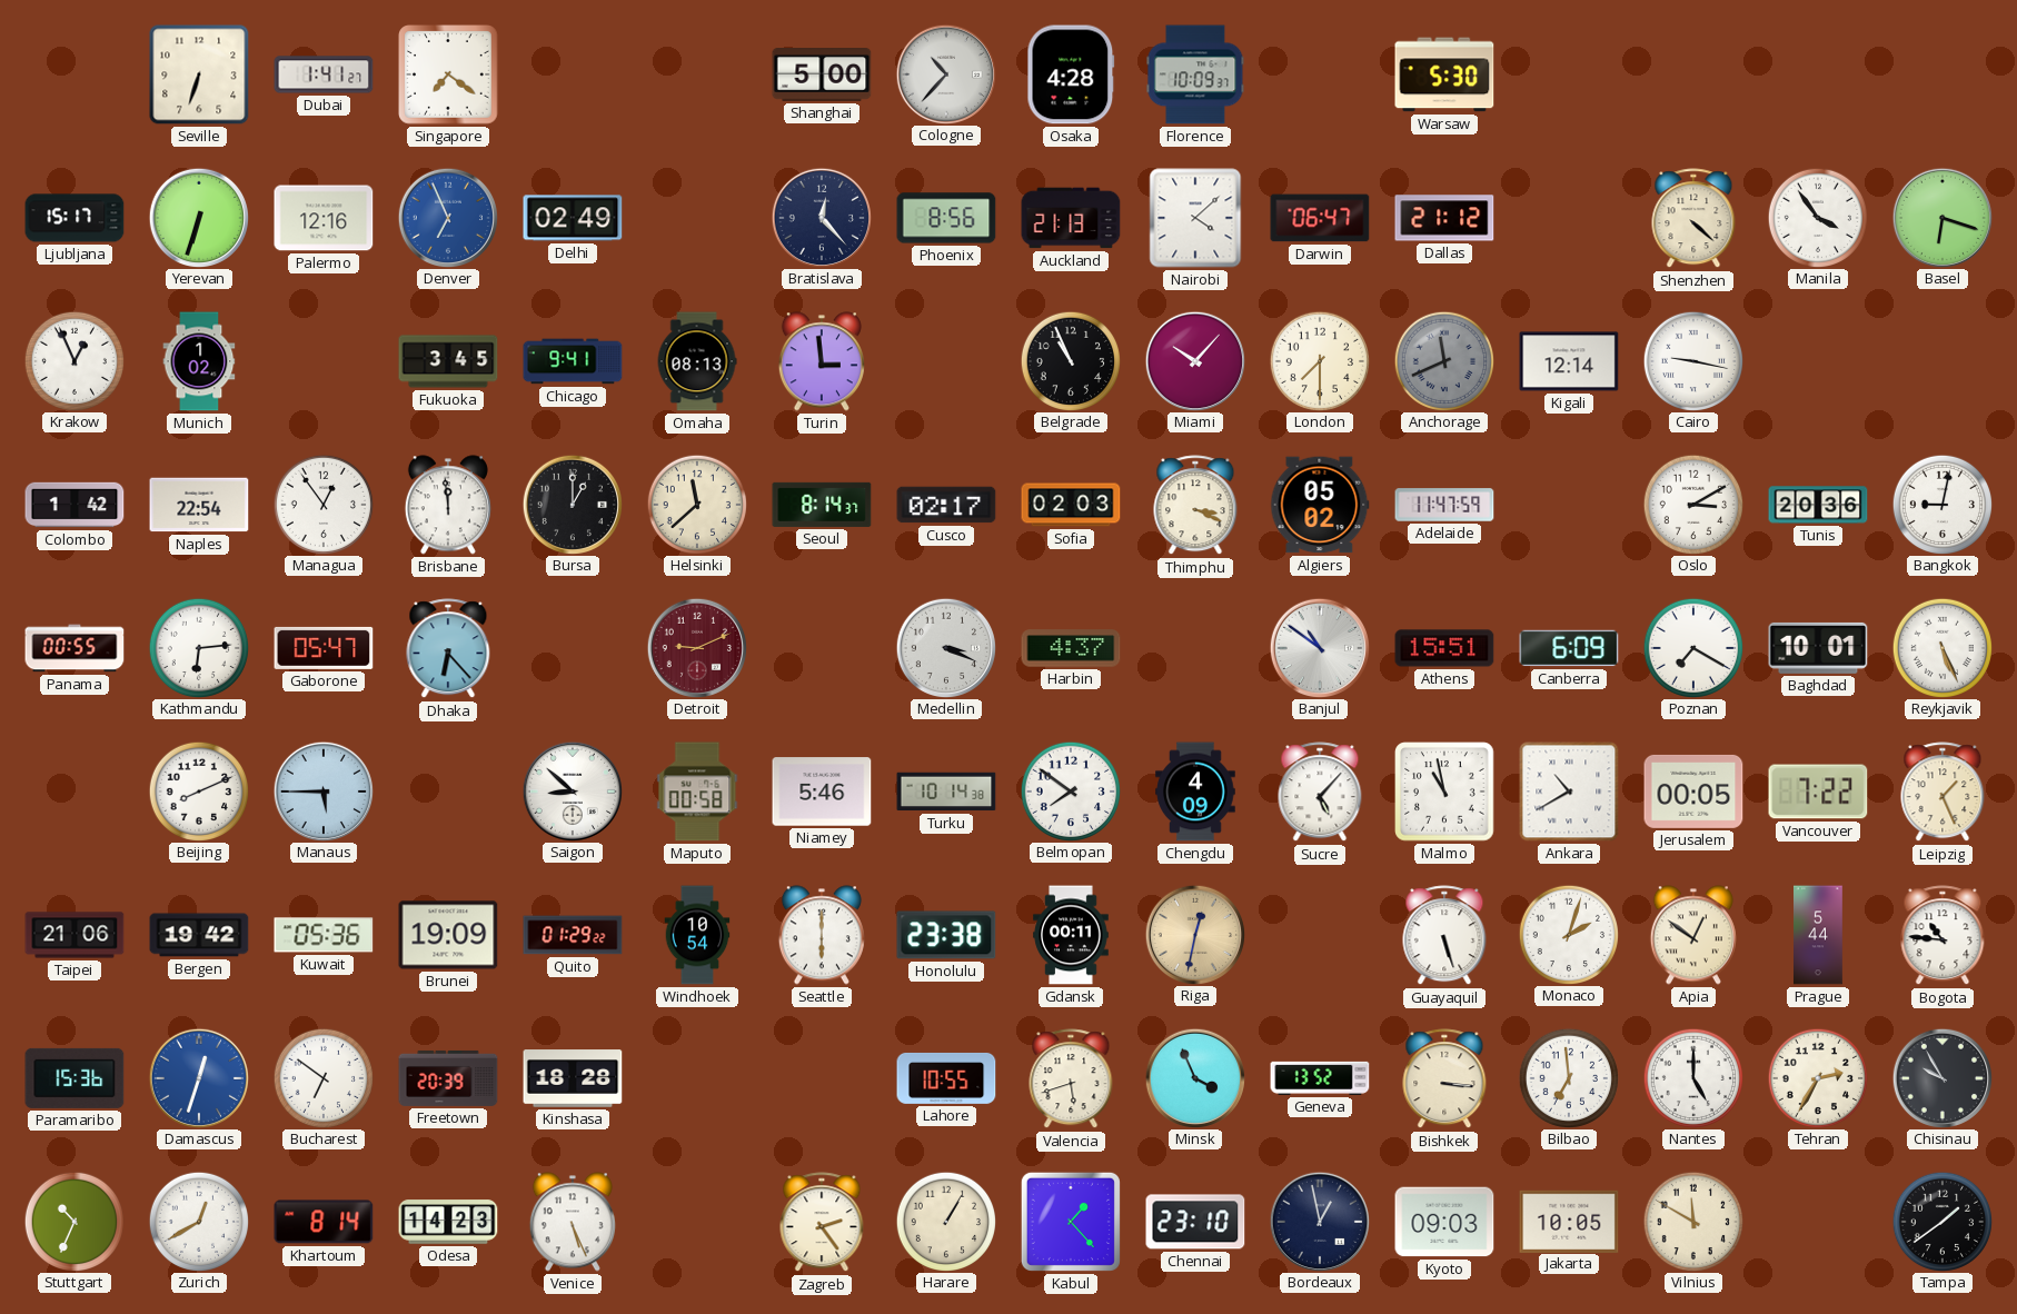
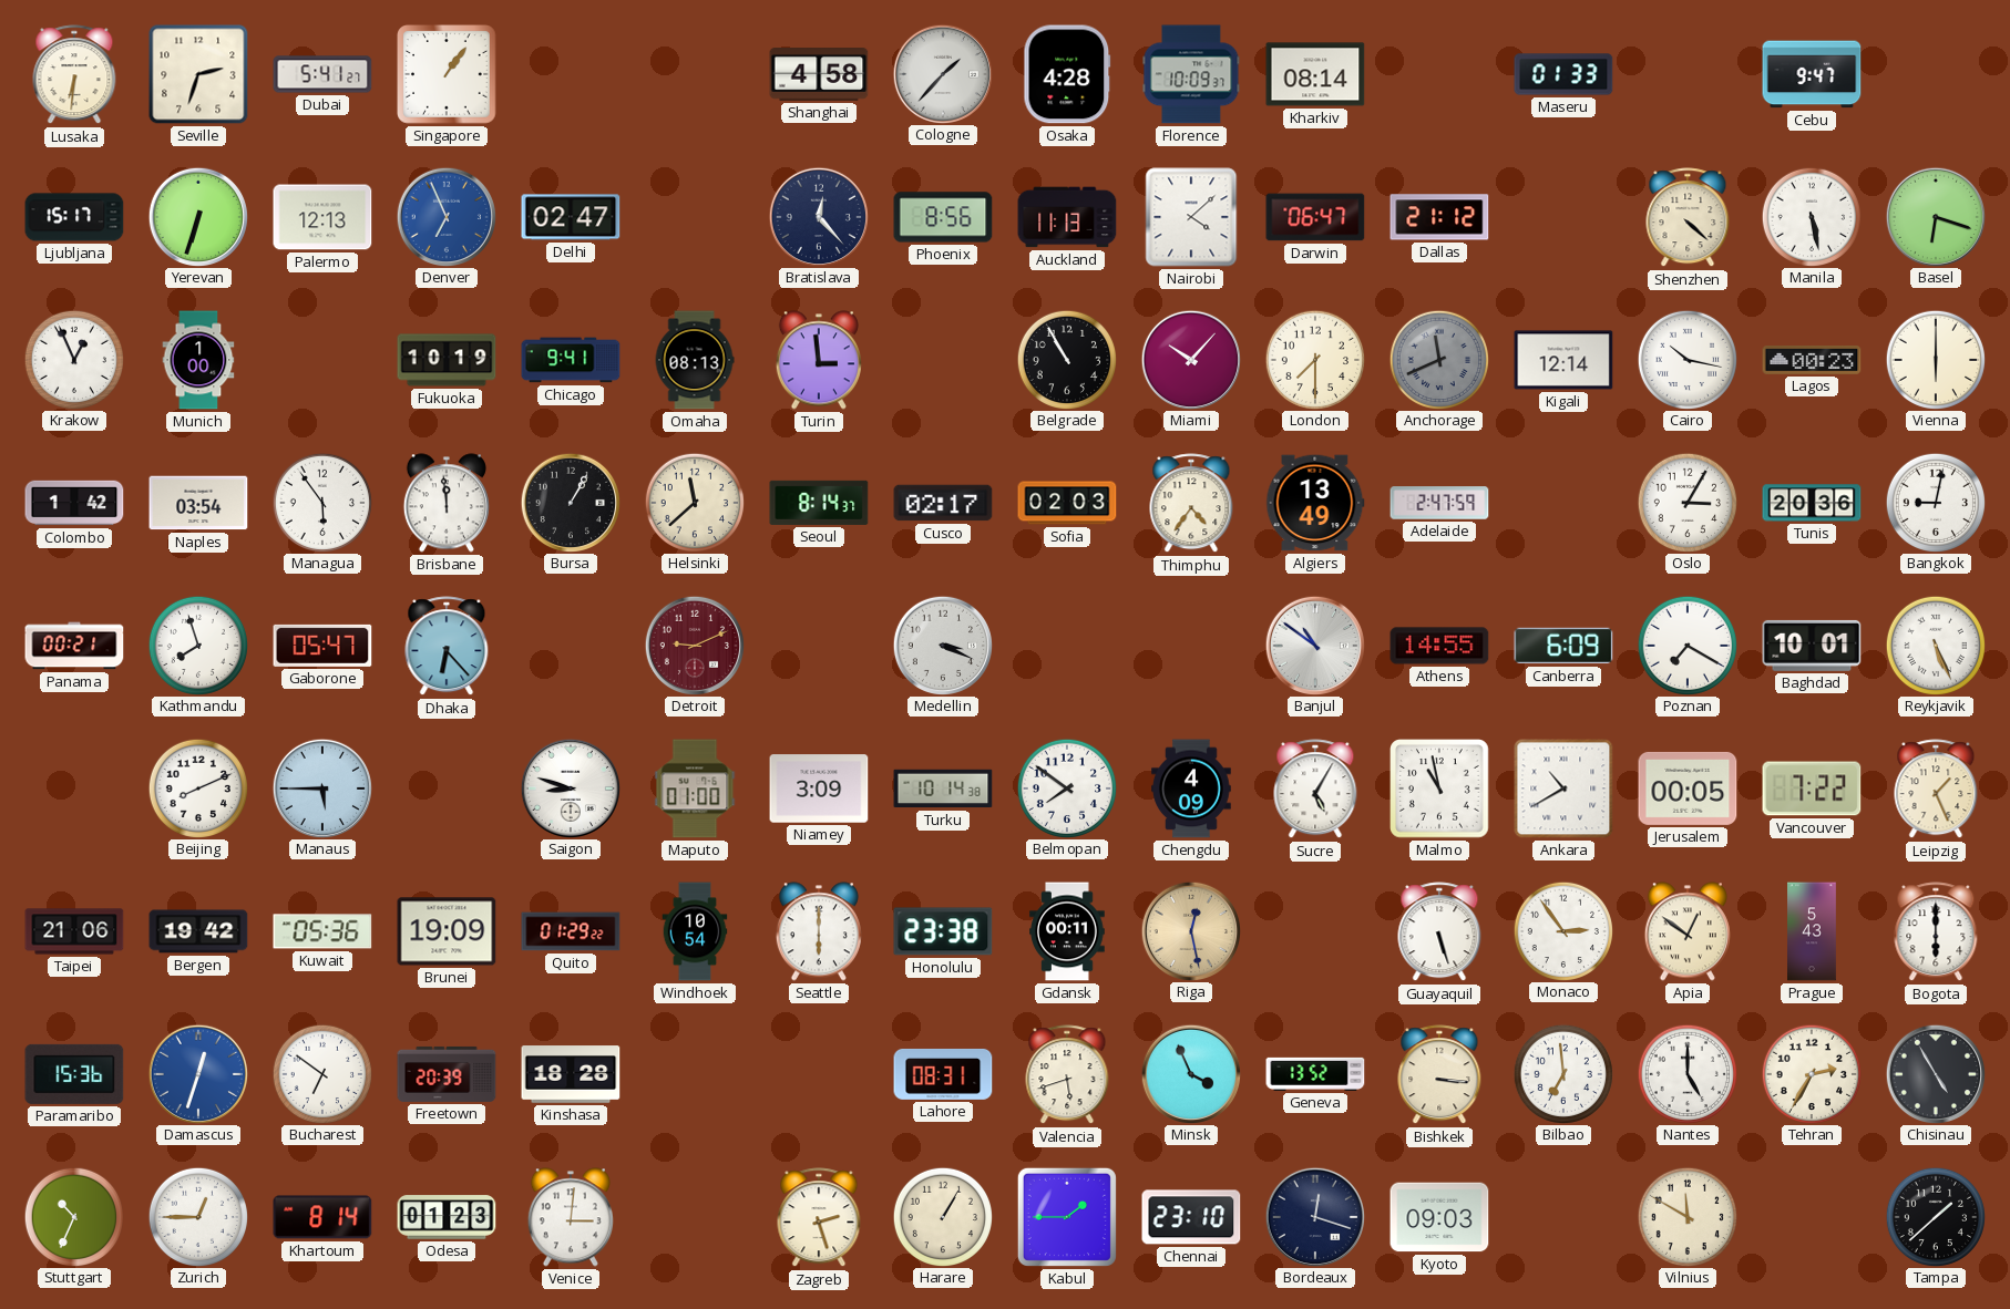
Lusaka: none -> 6:31
Seville: 6:33 -> 2:33
Dubai: 1:41 -> 5:41
Singapore: 7:21 -> 1:06
Shanghai: 5:00 -> 4:58
Cologne: 10:37 -> 1:37
Kharkiv: none -> 08:14
Warsaw: 5:30 -> none
Maseru: none -> 01:33
Cebu: none -> 9:47
Palermo: 12:16 -> 12:13
Delhi: 02:49 -> 02:47
Auckland: 21:13 -> 11:13
Manila: 3:54 -> 5:28
Munich: 1:02 -> 1:00
Fukuoka: 3:45 -> 10:19
Belgrade: 10:56 -> 10:55
Cairo: 9:17 -> 10:17
Lagos: none -> 00:23
Vienna: none -> 6:00
Naples: 22:54 -> 03:54
Managua: 12:54 -> 5:54
Bursa: 1:00 -> 1:05
Thimphu: 3:19 -> 4:36
Algiers: 05:02 -> 13:49
Adelaide: 11:47 -> 2:47
Oslo: 3:10 -> 3:05
Panama: 00:55 -> 00:21
Kathmandu: 6:14 -> 7:57
Harbin: 4:37 -> none
Athens: 15:51 -> 14:55
Saigon: 8:52 -> 8:48
Maputo: 00:58 -> 01:00
Niamey: 5:46 -> 3:09
Sucre: 5:07 -> 5:05
Riga: 12:32 -> 12:28
Monaco: 2:03 -> 2:54
Prague: 5:44 -> 5:43
Bogota: 10:46 -> 6:00
Lahore: 10:55 -> 08:31
Chisinau: 9:55 -> 4:55
Zurich: 12:40 -> 12:45
Odesa: 14:23 -> 01:23
Venice: 5:26 -> 3:01
Zagreb: 2:24 -> 2:27
Kabul: 1:23 -> 1:45
Bordeaux: 12:58 -> 12:18
Jakarta: 10:05 -> none
Tampa: 1:39 -> 1:38
